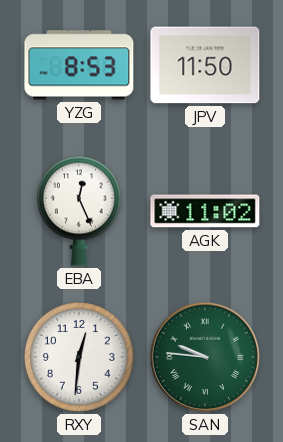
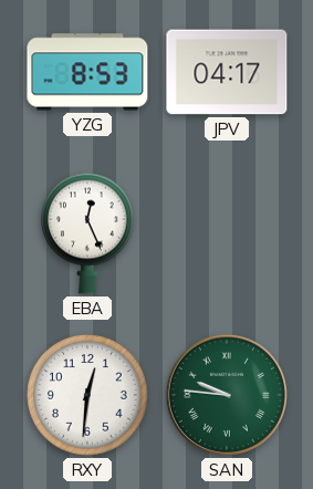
JPV: 11:50 -> 04:17
AGK: 11:02 -> none
